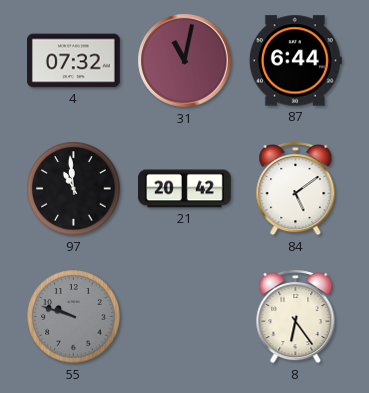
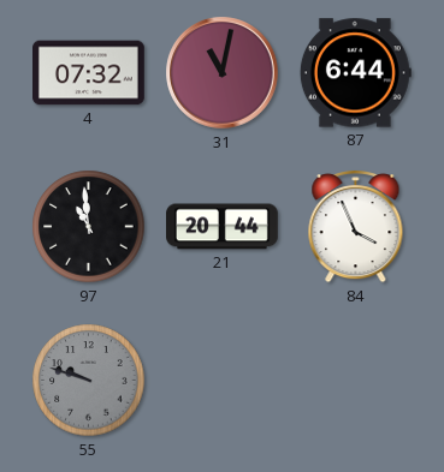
21: 20:42 -> 20:44
84: 5:09 -> 3:56
8: 6:24 -> none
